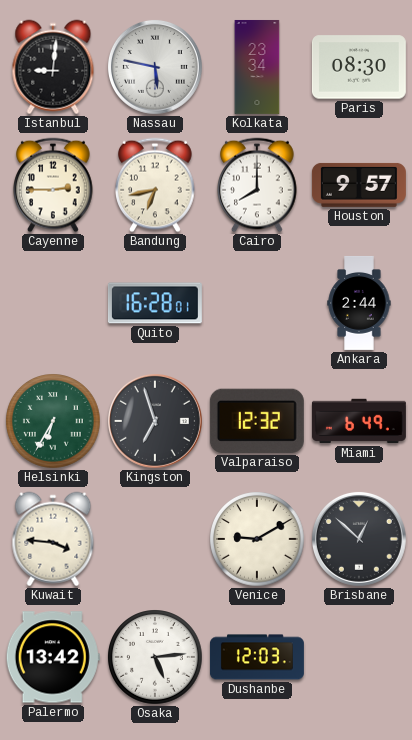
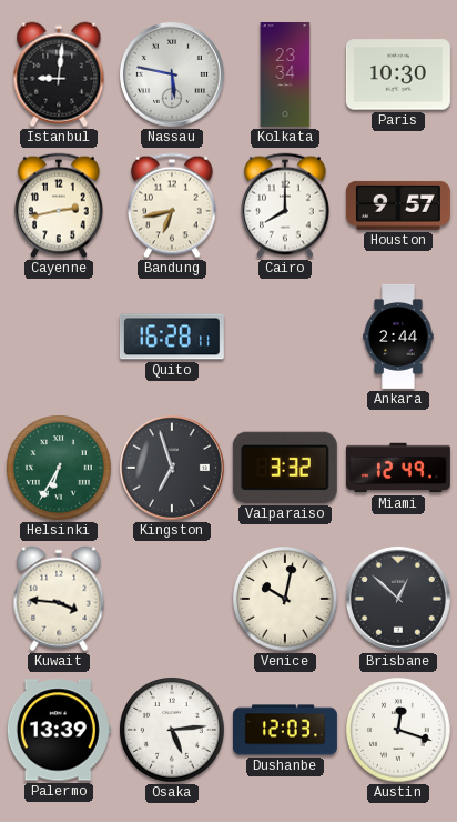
Paris: 08:30 -> 10:30
Cayenne: 2:45 -> 2:43
Quito: 16:28:01 -> 16:28:11
Valparaiso: 12:32 -> 3:32
Miami: 6:49 -> 12:49
Venice: 9:10 -> 10:02
Palermo: 13:42 -> 13:39
Austin: none -> 12:18
